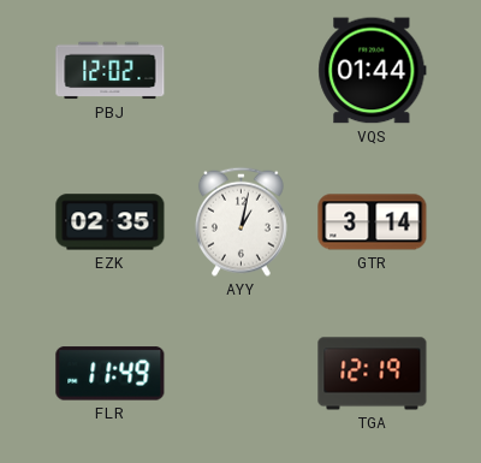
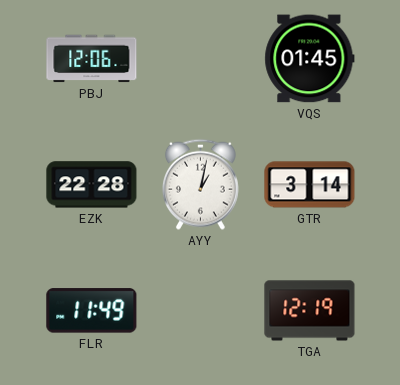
PBJ: 12:02 -> 12:06
VQS: 01:44 -> 01:45
EZK: 02:35 -> 22:28
